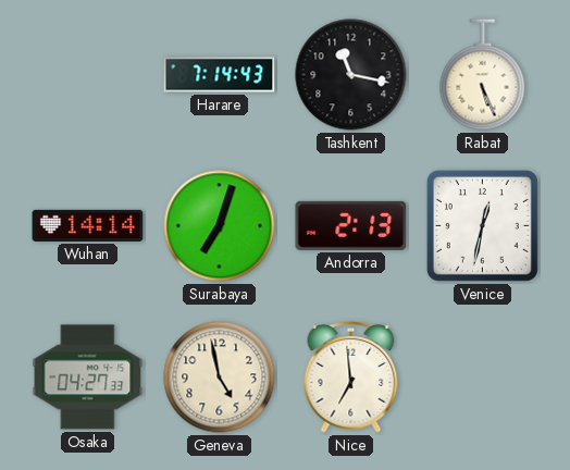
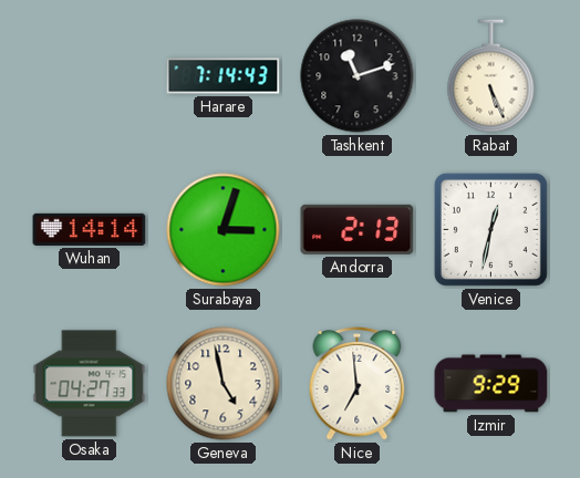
Tashkent: 11:17 -> 11:12
Surabaya: 7:03 -> 3:03
Izmir: none -> 9:29
